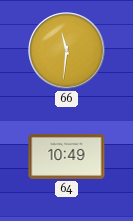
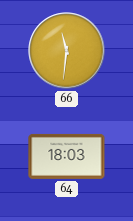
64: 10:49 -> 18:03
